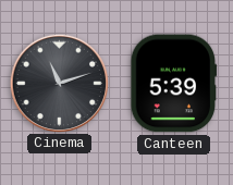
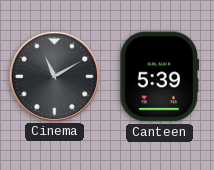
Cinema: 11:12 -> 11:10
